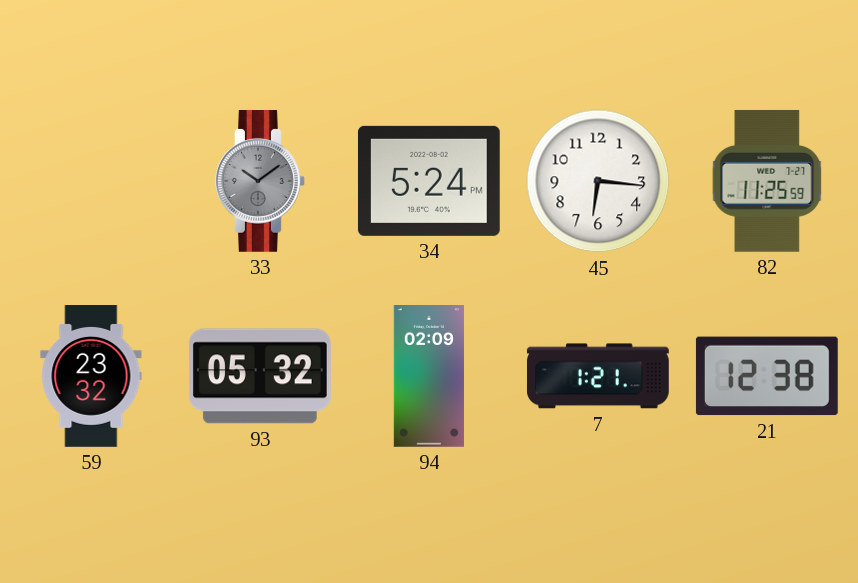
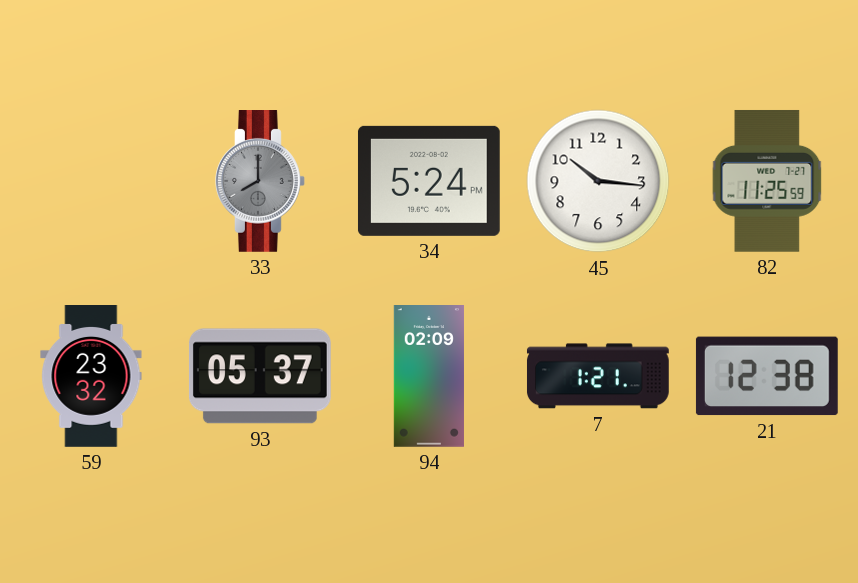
33: 10:09 -> 8:00
45: 6:16 -> 10:16
93: 05:32 -> 05:37
